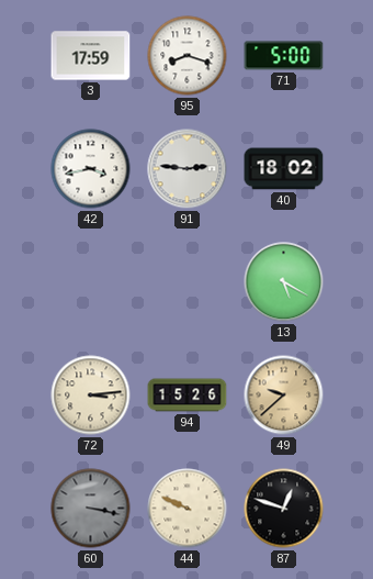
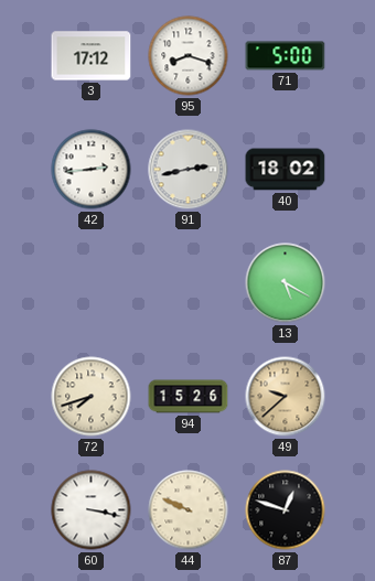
3: 17:59 -> 17:12
42: 3:43 -> 2:44
91: 2:46 -> 2:43
72: 3:14 -> 7:42
60 dial: grey -> white
